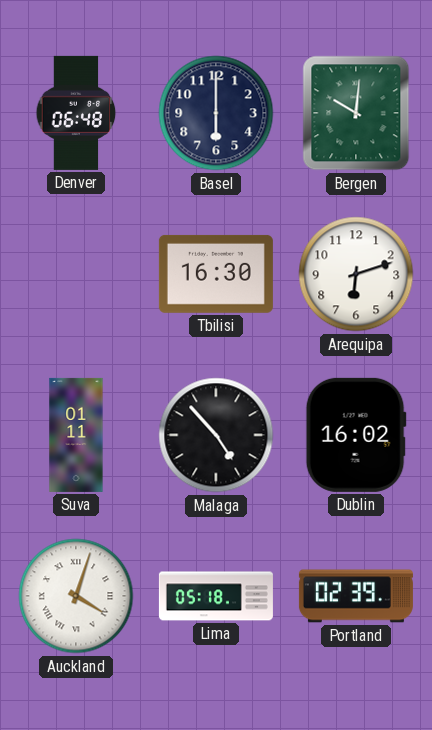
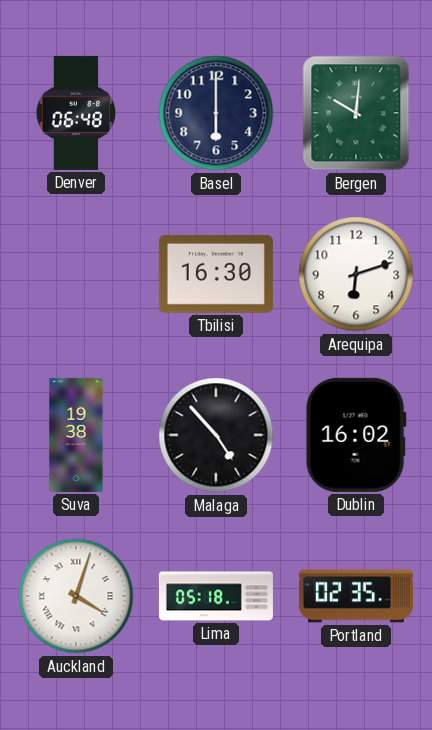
Suva: 01:11 -> 19:38
Portland: 02:39 -> 02:35
